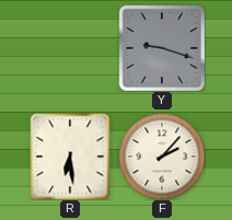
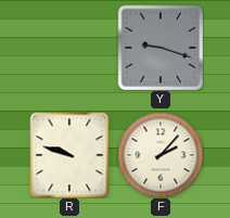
R: 6:29 -> 9:48
